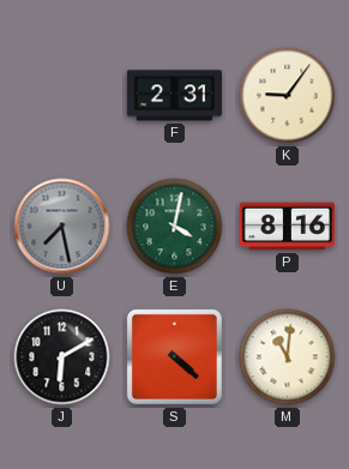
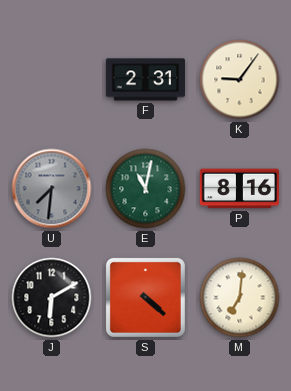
U: 7:28 -> 7:31
E: 4:02 -> 11:02
M: 11:01 -> 7:01
